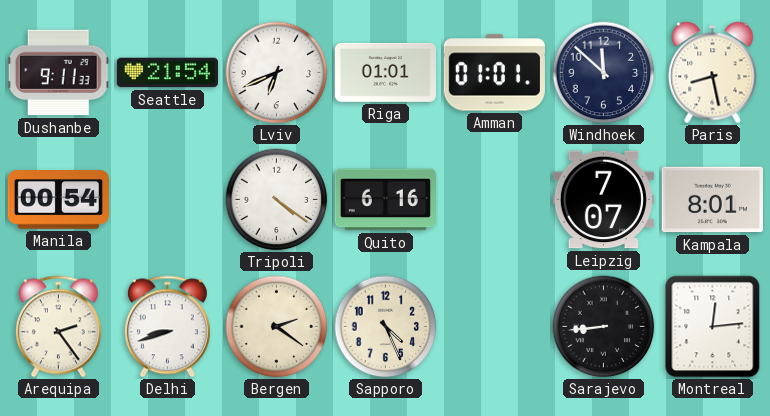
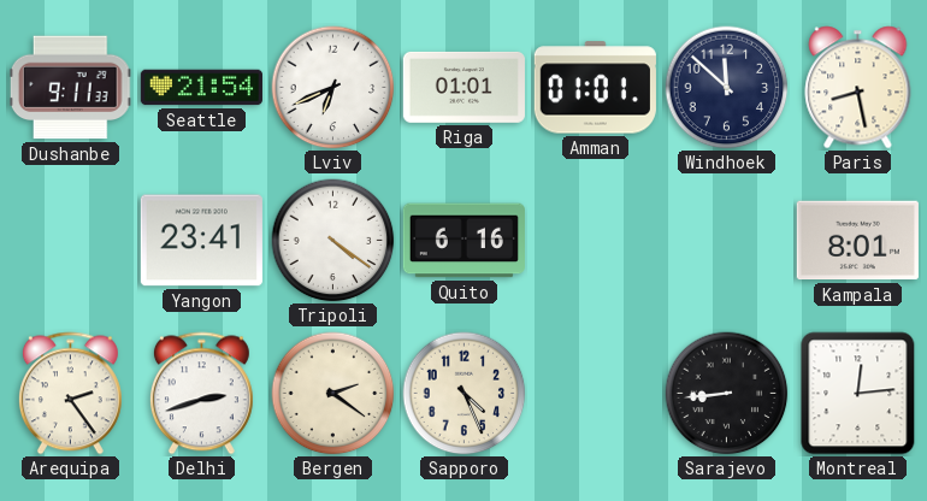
Manila: 00:54 -> none
Yangon: none -> 23:41
Leipzig: 7:07 -> none
Delhi: 8:42 -> 2:42
